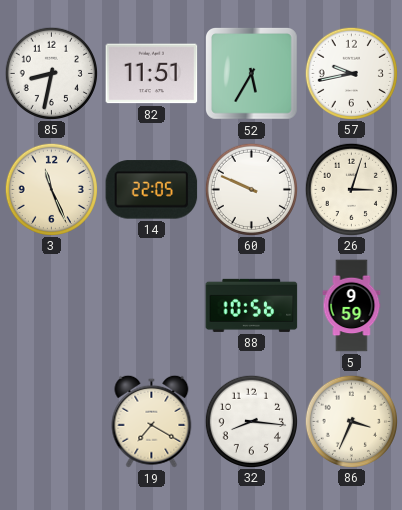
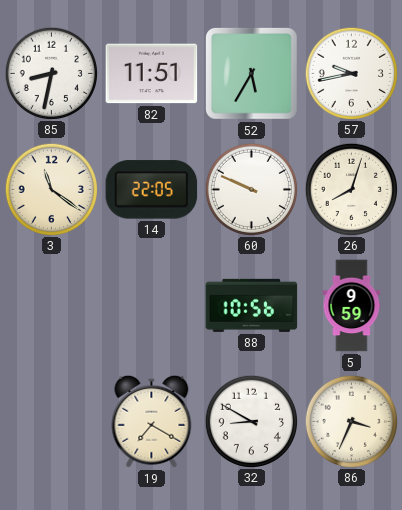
3: 11:26 -> 11:21
26: 3:03 -> 8:03
32: 8:16 -> 8:50
